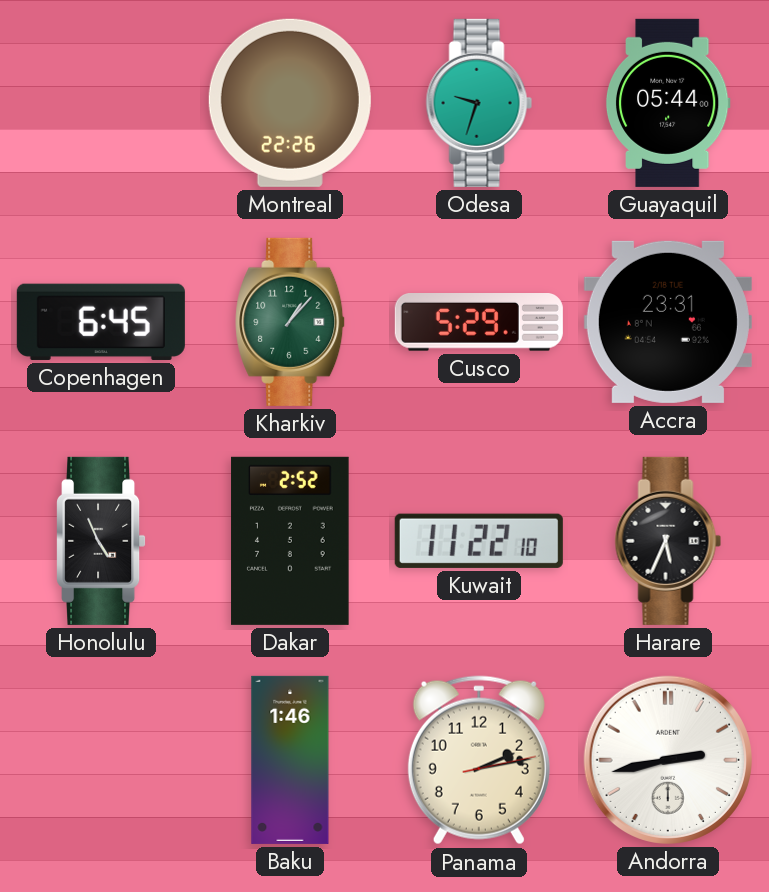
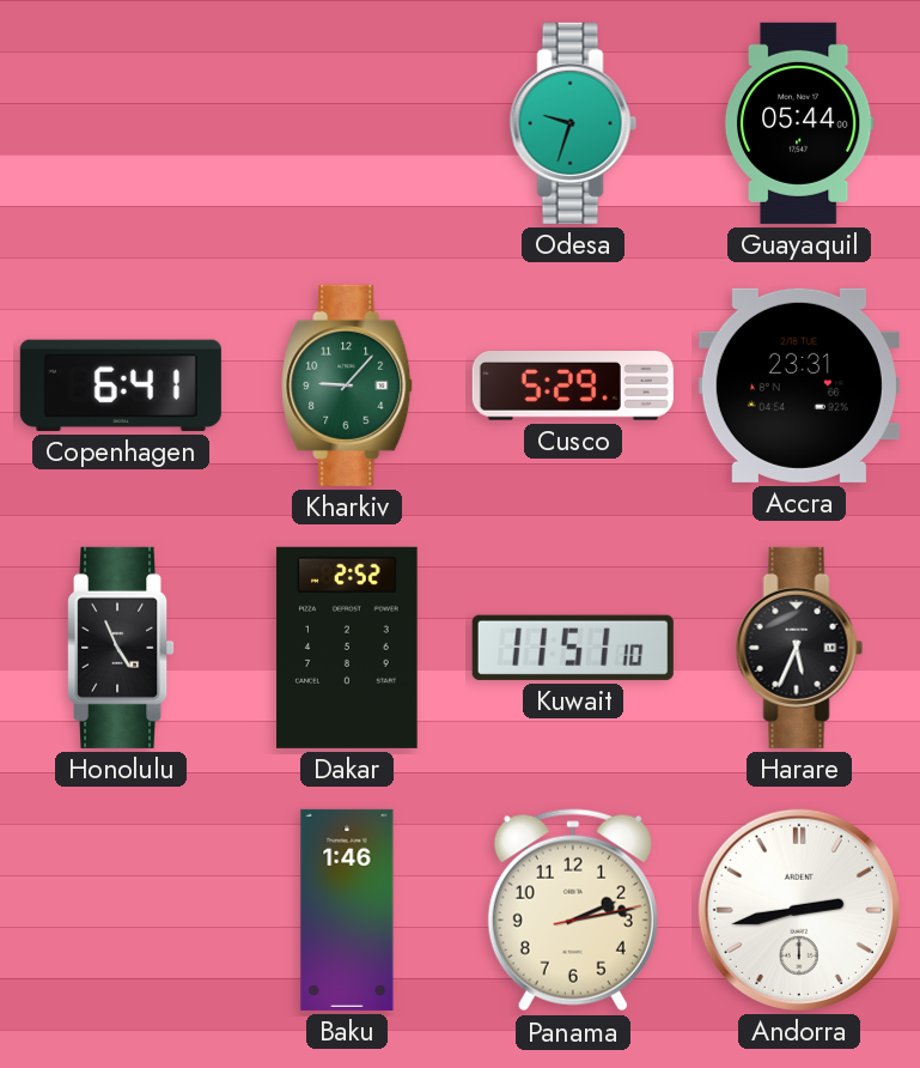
Montreal: 22:26 -> none
Copenhagen: 6:45 -> 6:41
Kharkiv: 1:07 -> 9:07
Kuwait: 11:22 -> 11:51
